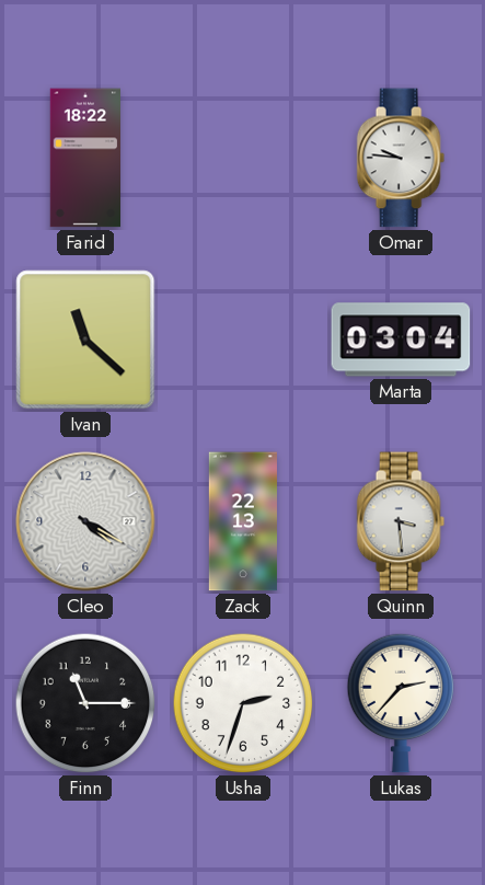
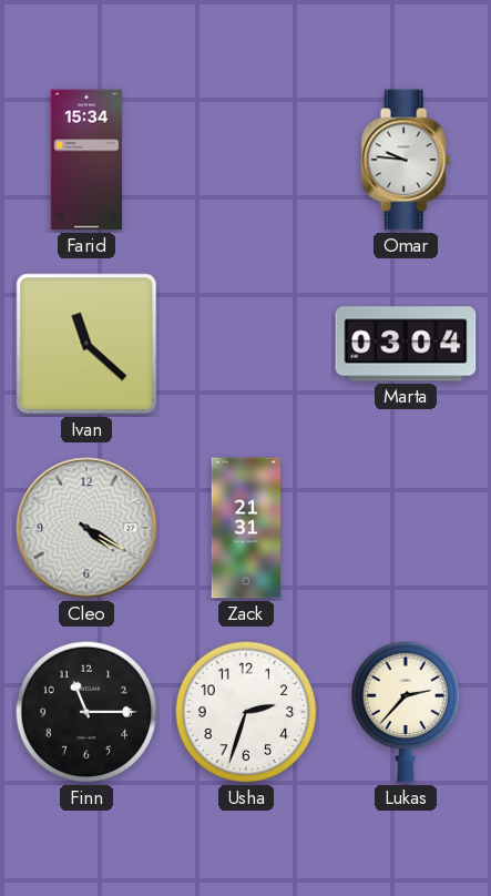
Farid: 18:22 -> 15:34
Zack: 22:13 -> 21:31
Quinn: 3:29 -> none
